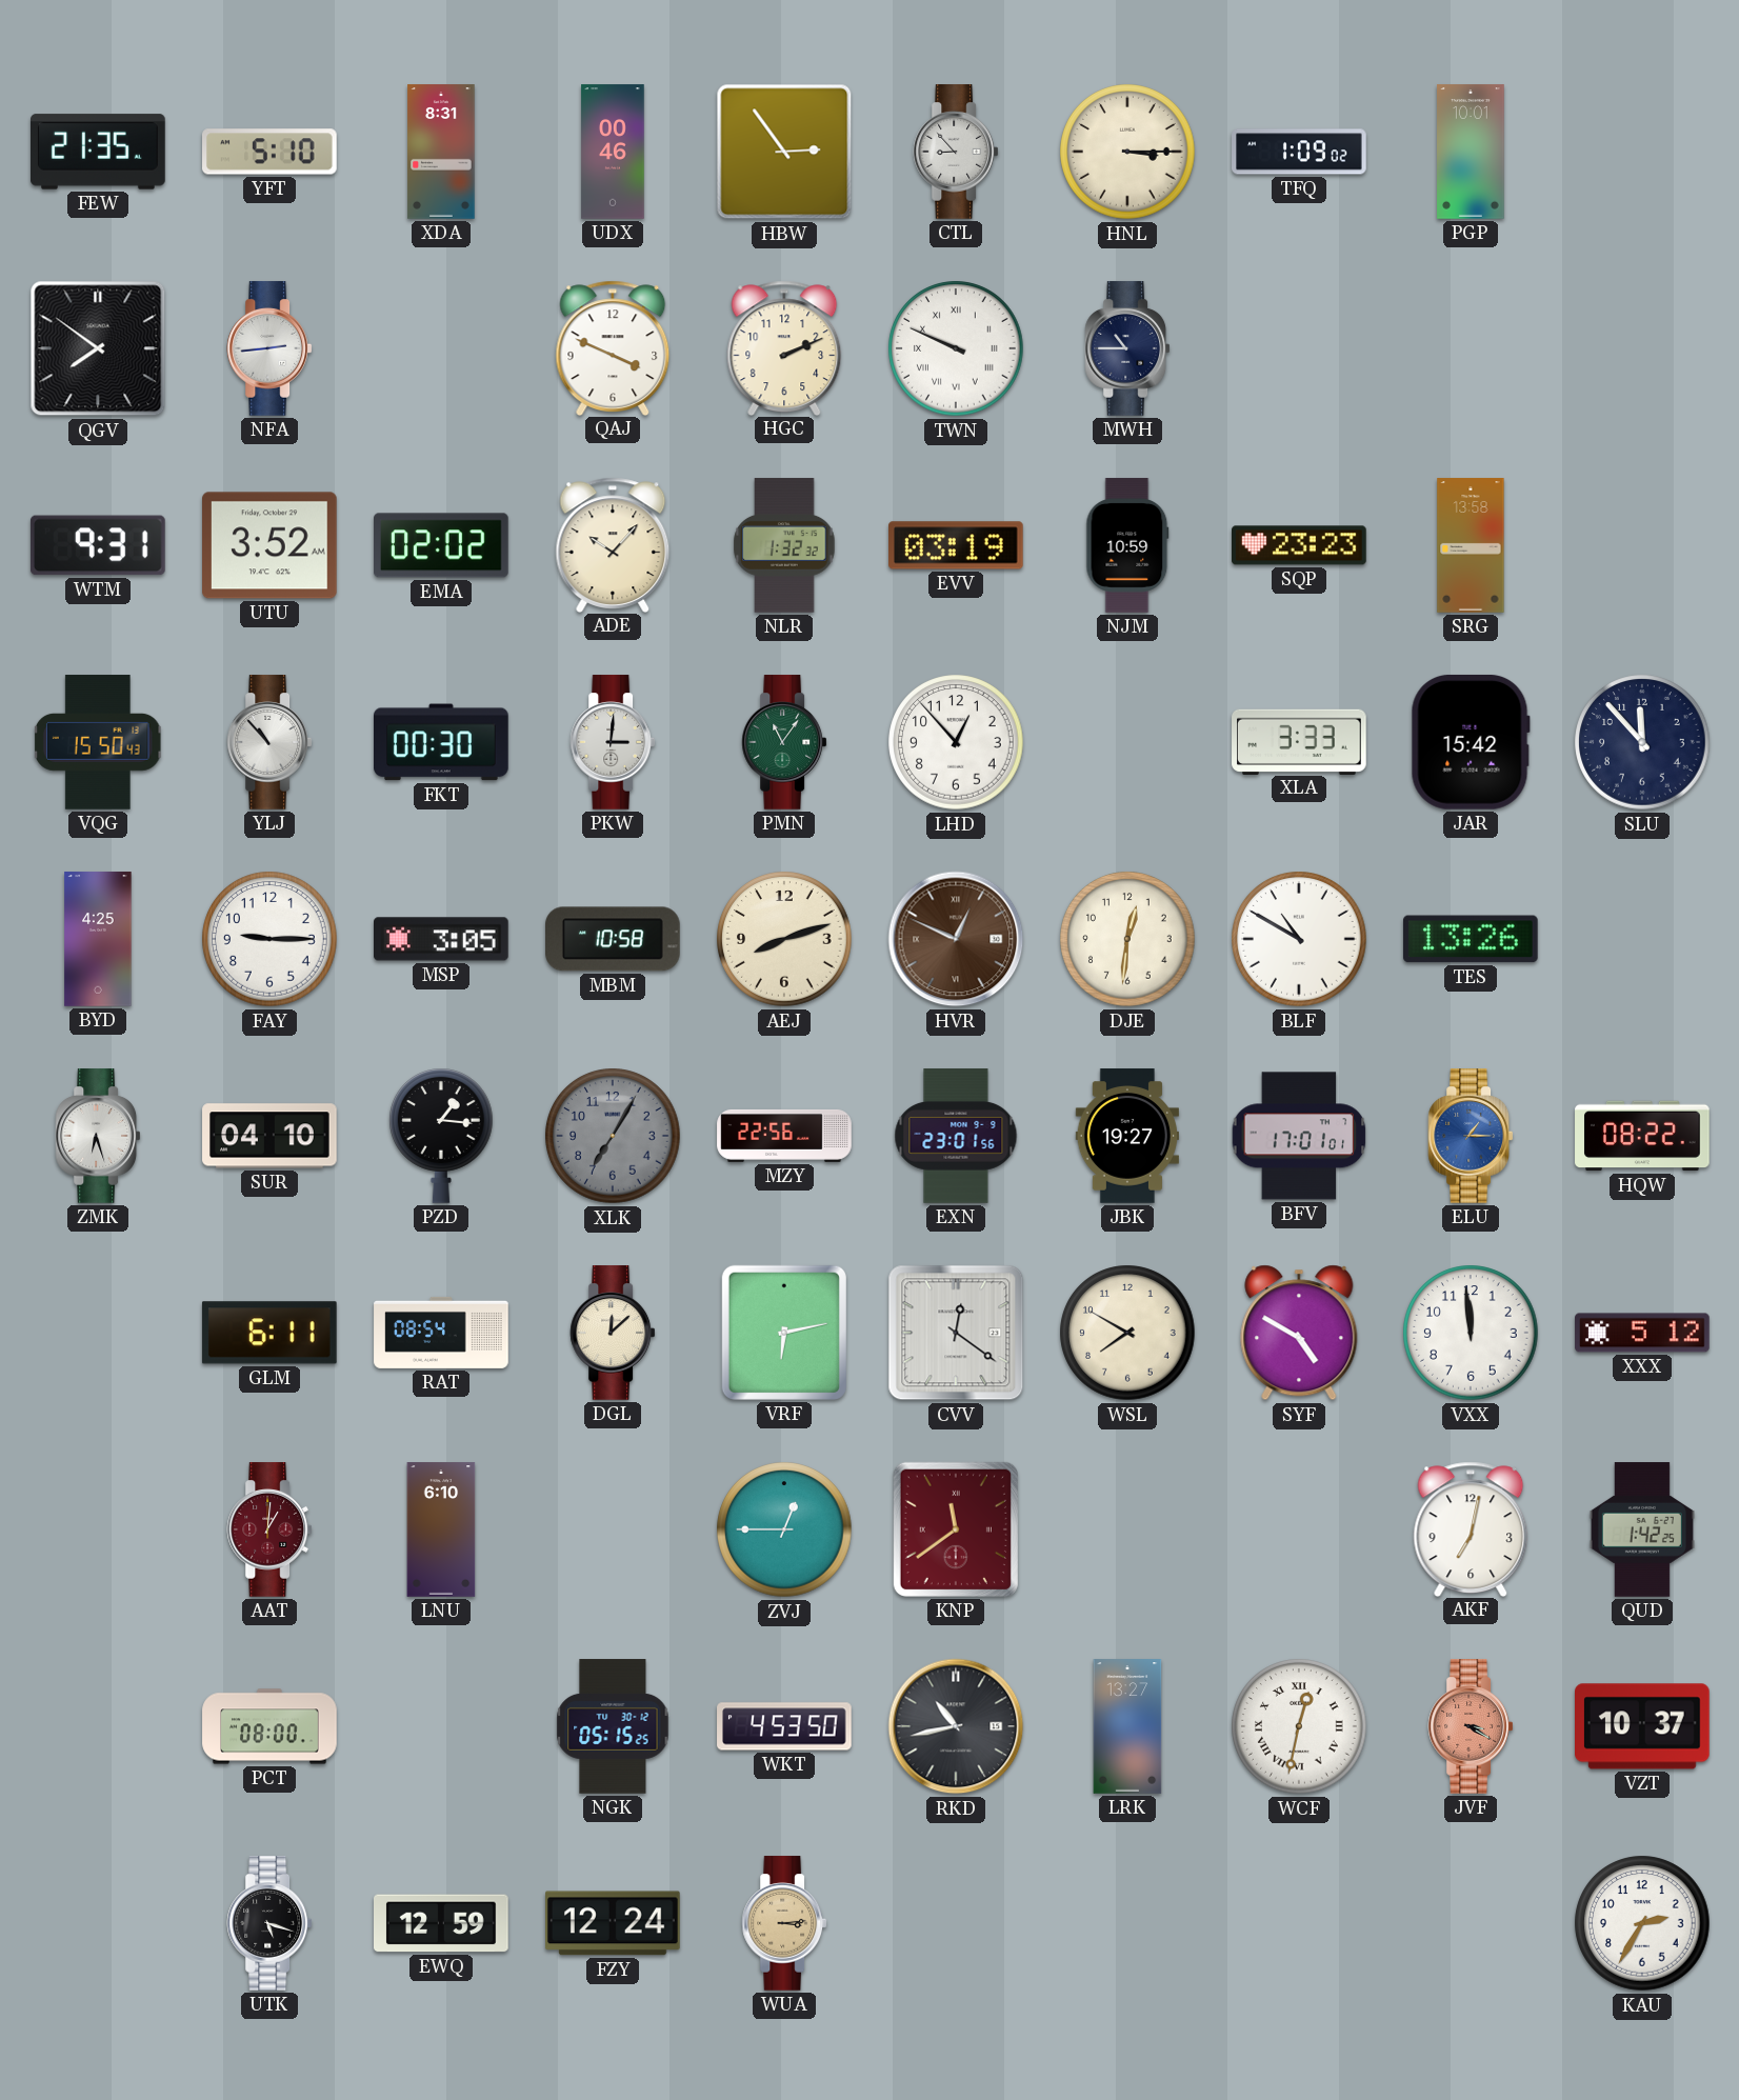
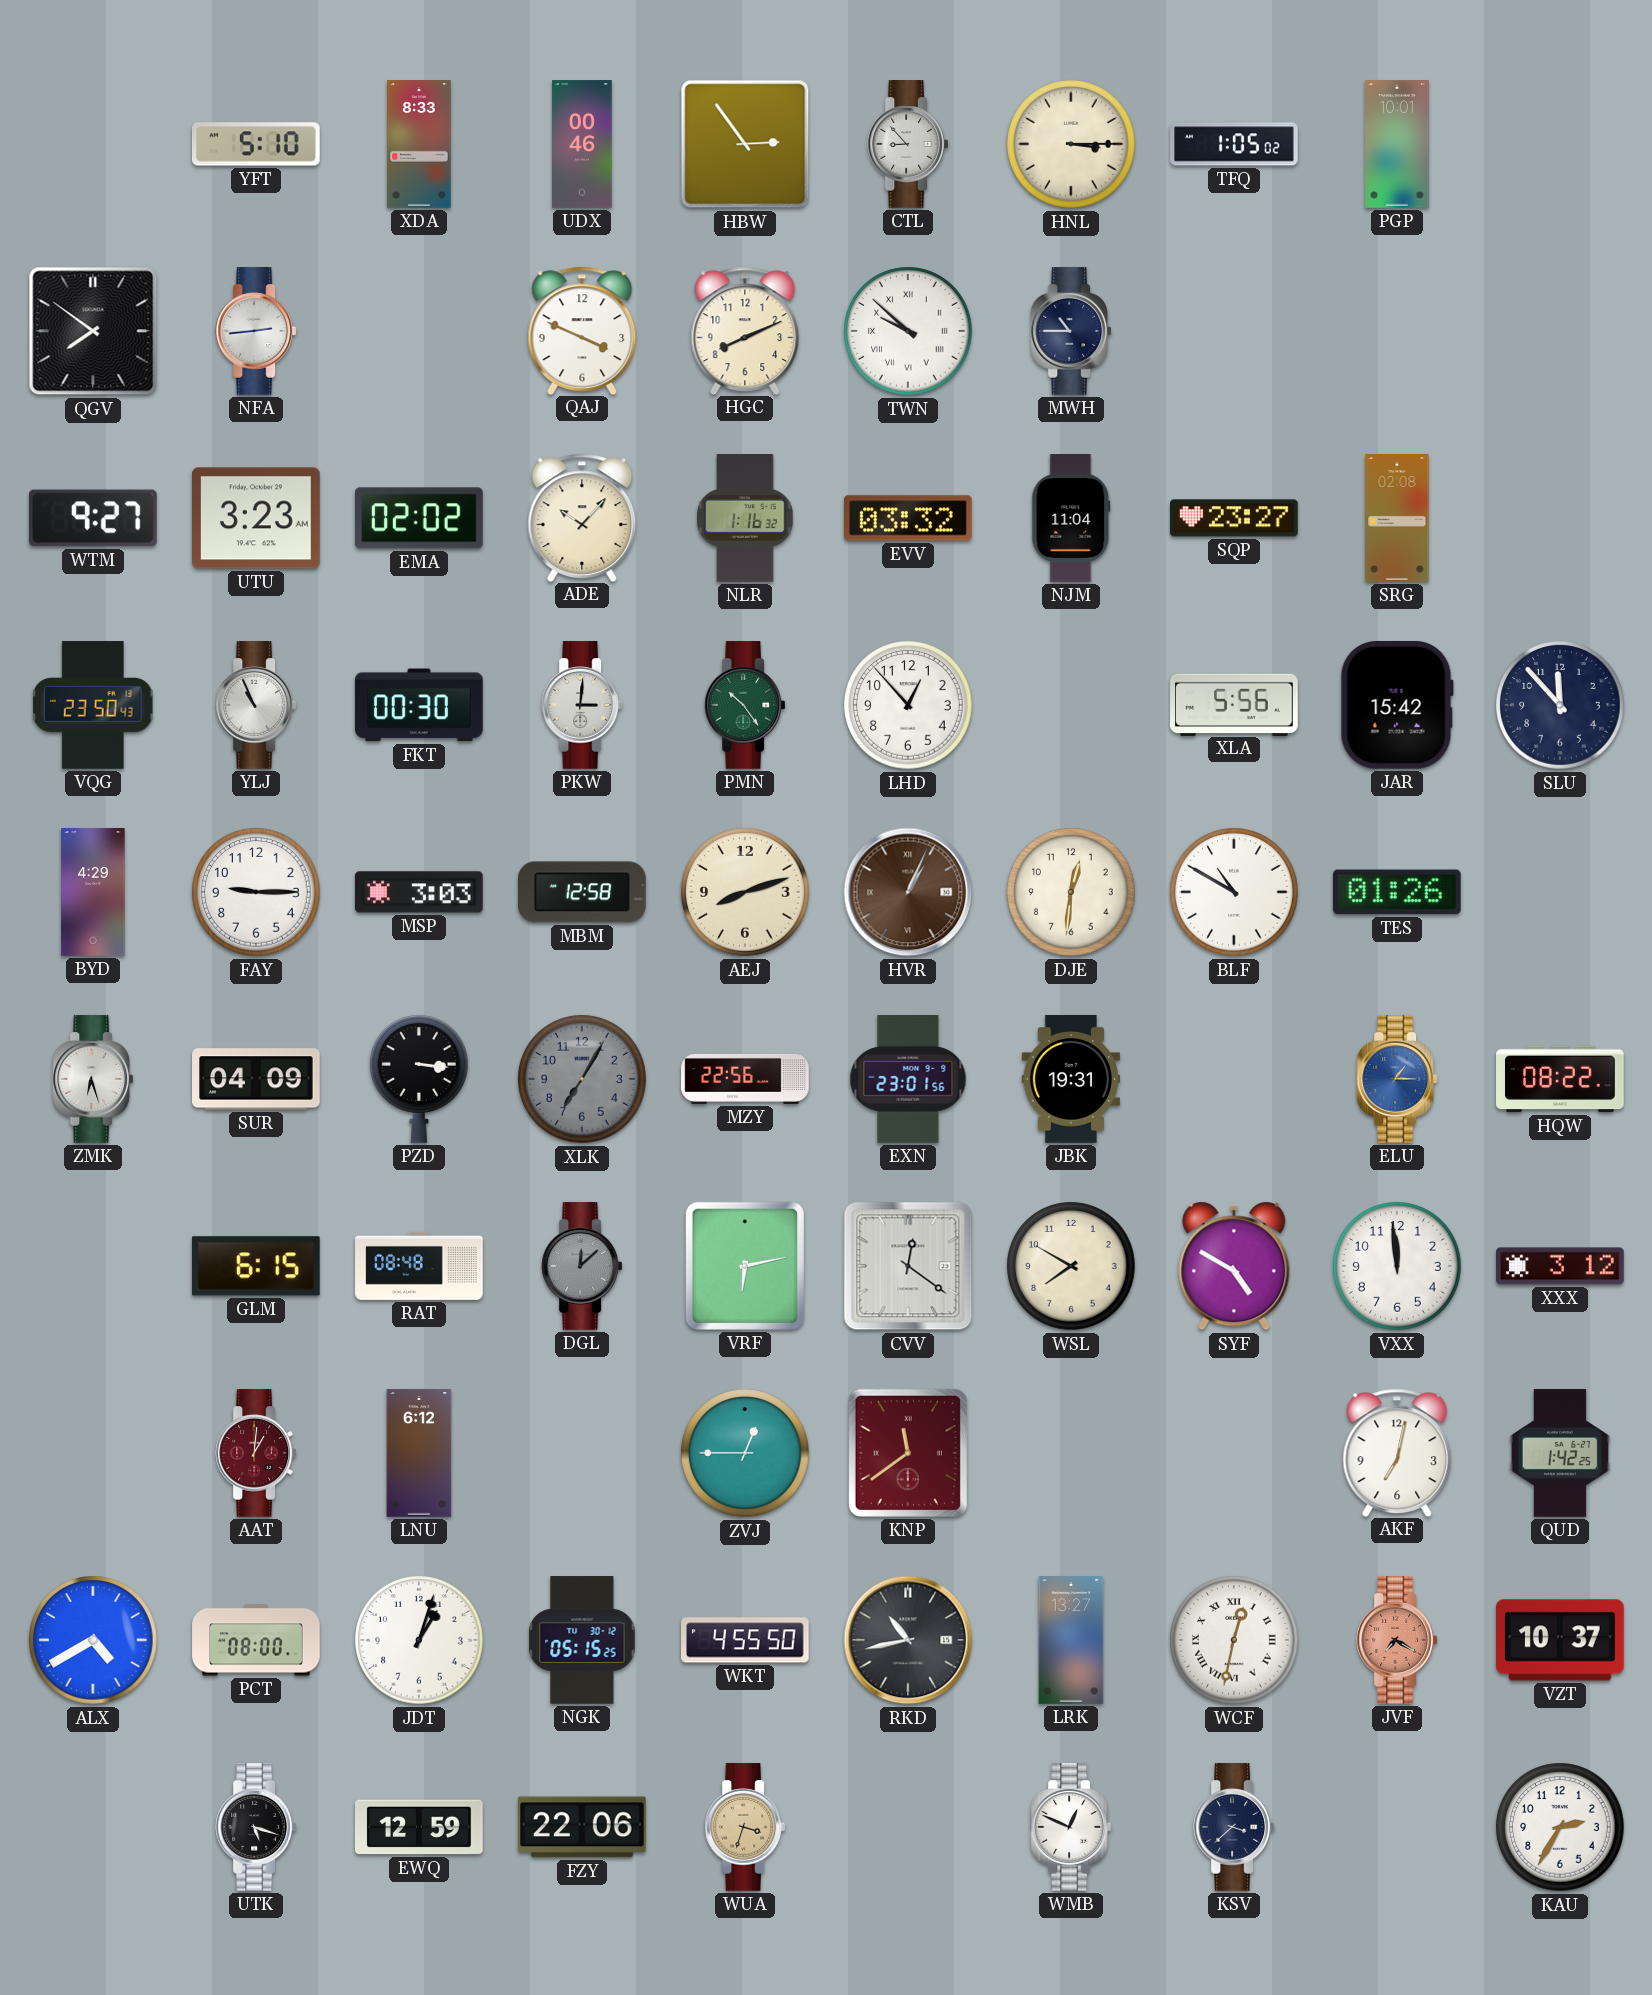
FEW: 21:35 -> none
XDA: 8:31 -> 8:33
TFQ: 1:09 -> 1:05
HGC: 2:11 -> 8:11
TWN: 9:49 -> 9:52
WTM: 9:31 -> 9:27
UTU: 3:52 -> 3:23
NLR: 1:32 -> 1:16
EVV: 03:19 -> 03:32
NJM: 10:59 -> 11:04
SQP: 23:23 -> 23:27
SRG: 13:58 -> 02:08
VQG: 15:50 -> 23:50
YLJ: 10:53 -> 10:56
PMN: 11:06 -> 10:24
XLA: 3:33 -> 5:56
BYD: 4:25 -> 4:29
MSP: 3:05 -> 3:03
MBM: 10:58 -> 12:58
HVR: 12:49 -> 1:04
TES: 13:26 -> 01:26
SUR: 04:10 -> 04:09
PZD: 1:16 -> 3:16
JBK: 19:27 -> 19:31
BFV: 17:01 -> none
GLM: 6:11 -> 6:15
RAT: 08:54 -> 08:48
DGL dial: cream -> grey
XXX: 5:12 -> 3:12
LNU: 6:10 -> 6:12
ALX: none -> 4:40
JDT: none -> 1:03
WKT: 4:53 -> 4:55
JVF: 3:20 -> 7:20
FZY: 12:24 -> 22:06
WUA: 3:14 -> 3:33
WMB: none -> 12:49
KSV: none -> 3:38
